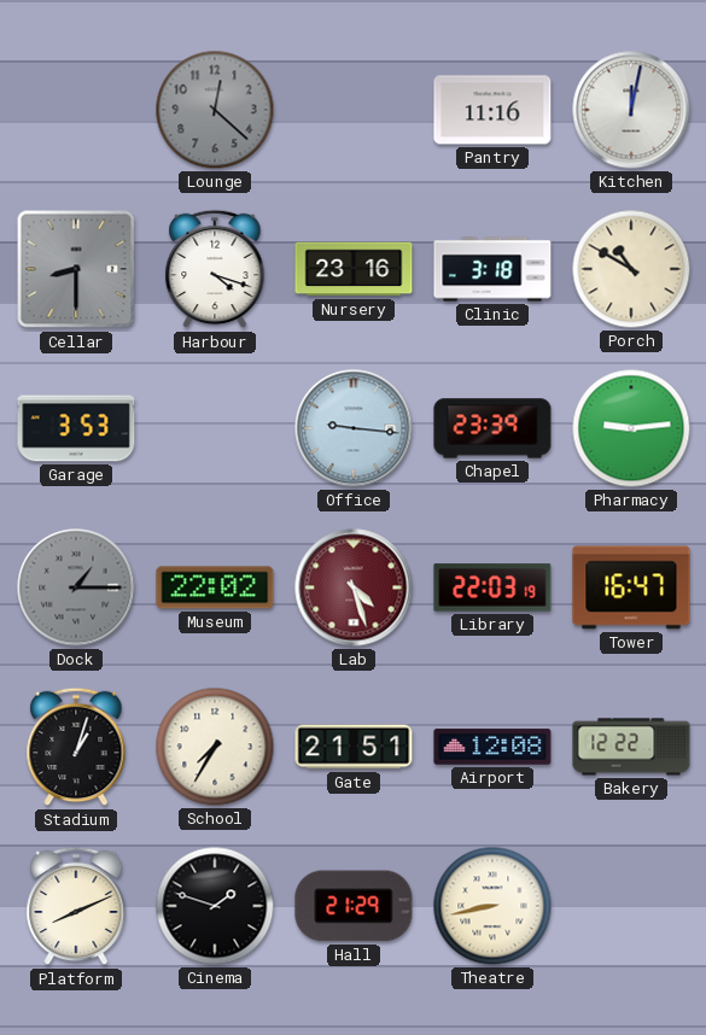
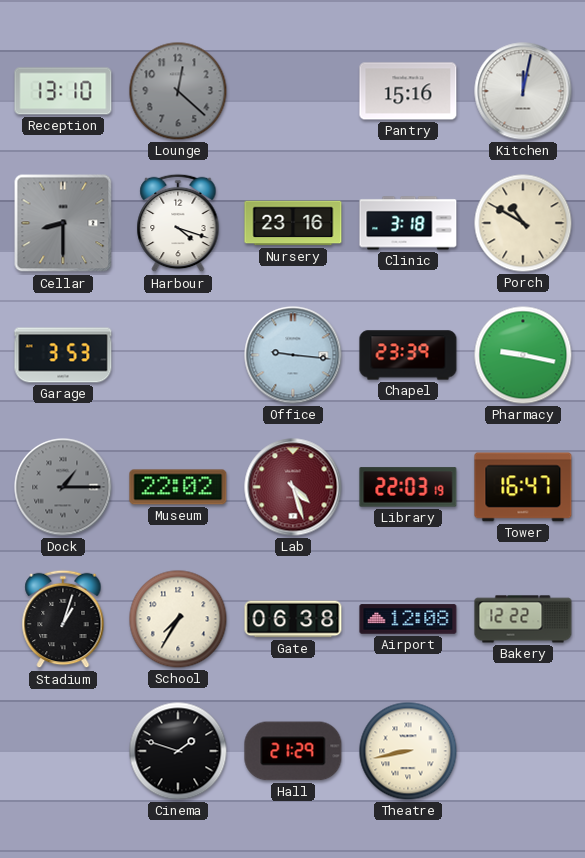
Reception: none -> 13:10
Pantry: 11:16 -> 15:16
Pharmacy: 9:14 -> 9:17
Gate: 21:51 -> 06:38
Platform: 8:11 -> none
